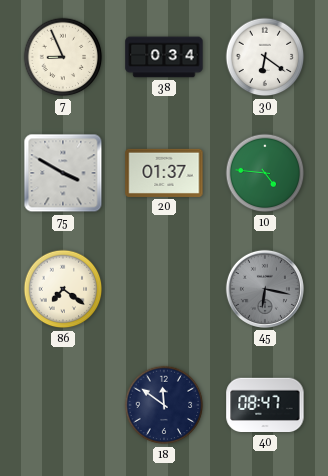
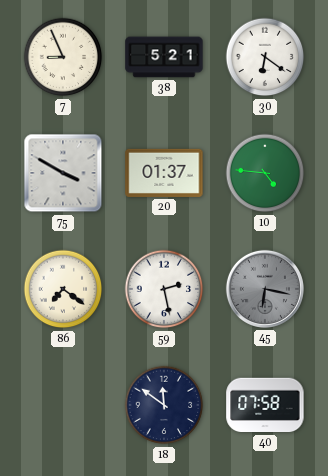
38: 0:34 -> 5:21
59: none -> 2:28
40: 08:47 -> 07:58
